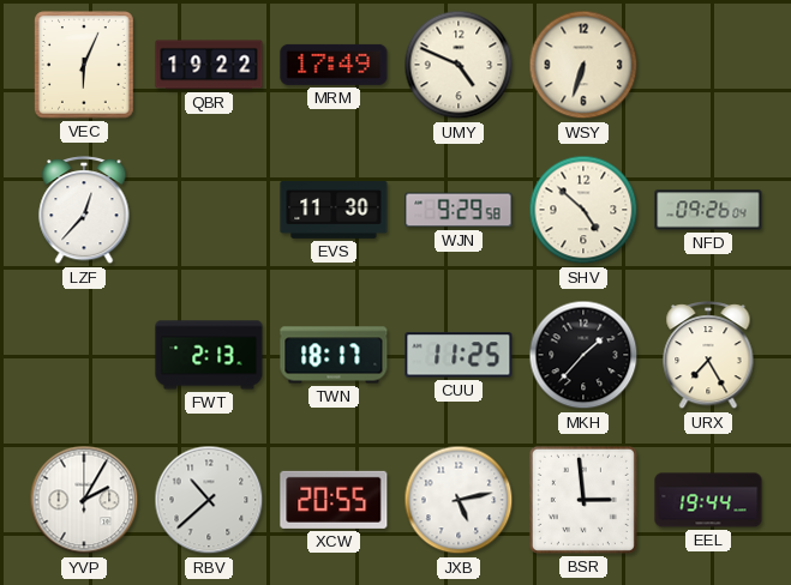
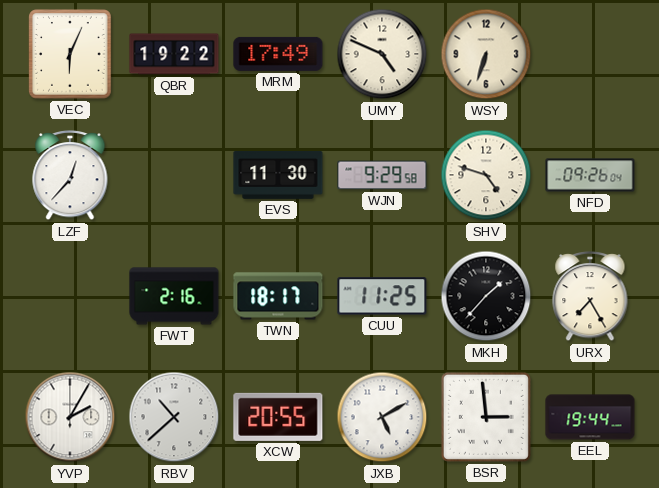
SHV: 4:52 -> 4:48
FWT: 2:13 -> 2:16
JXB: 5:13 -> 5:10
